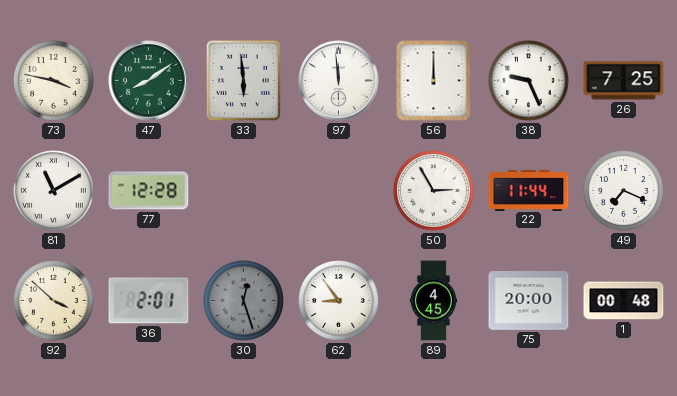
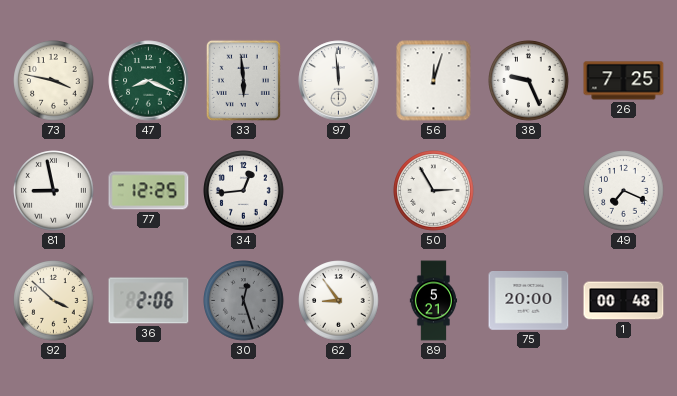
47: 8:09 -> 8:19
56: 12:00 -> 12:03
81: 11:10 -> 8:58
77: 12:28 -> 12:25
34: none -> 12:44
22: 11:44 -> none
36: 2:01 -> 2:06
89: 4:45 -> 5:21
